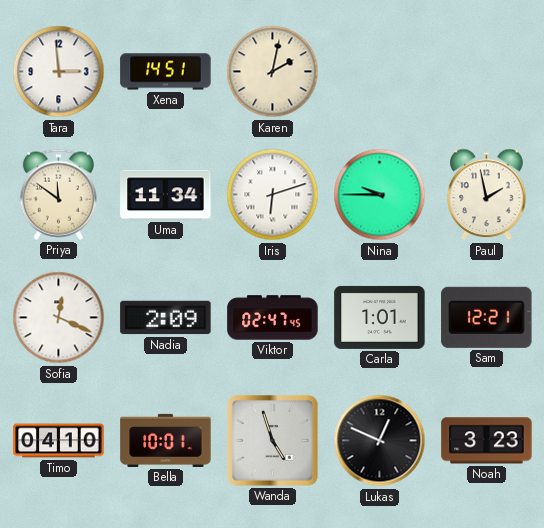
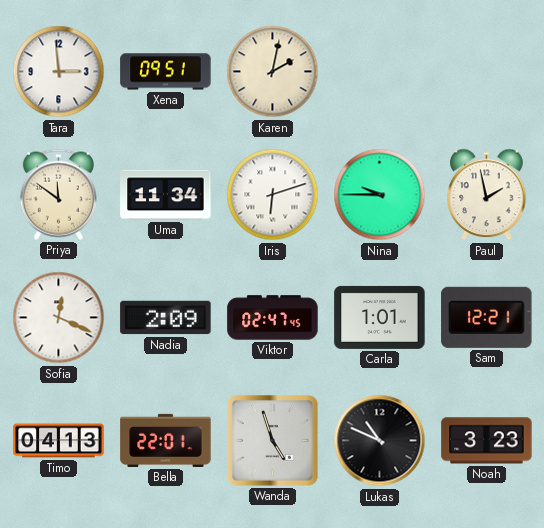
Xena: 14:51 -> 09:51
Timo: 04:10 -> 04:13
Bella: 10:01 -> 22:01
Lukas: 12:49 -> 10:49
